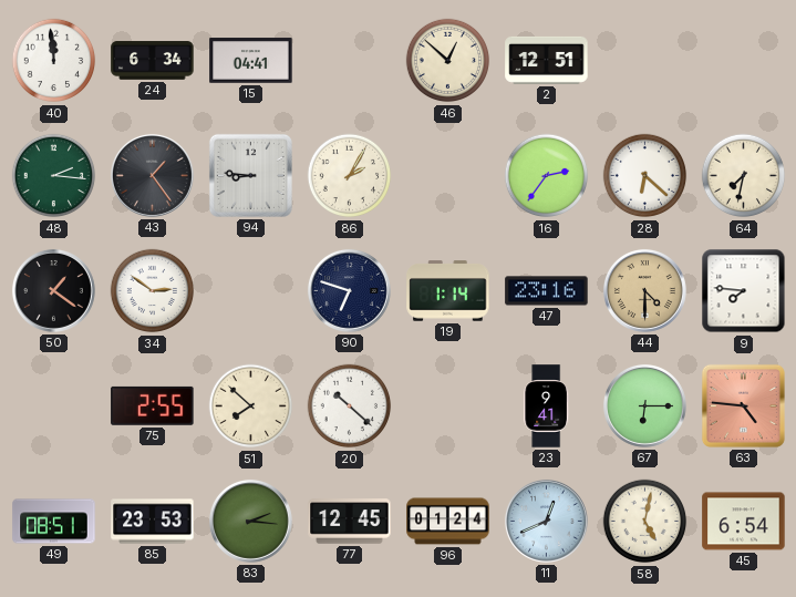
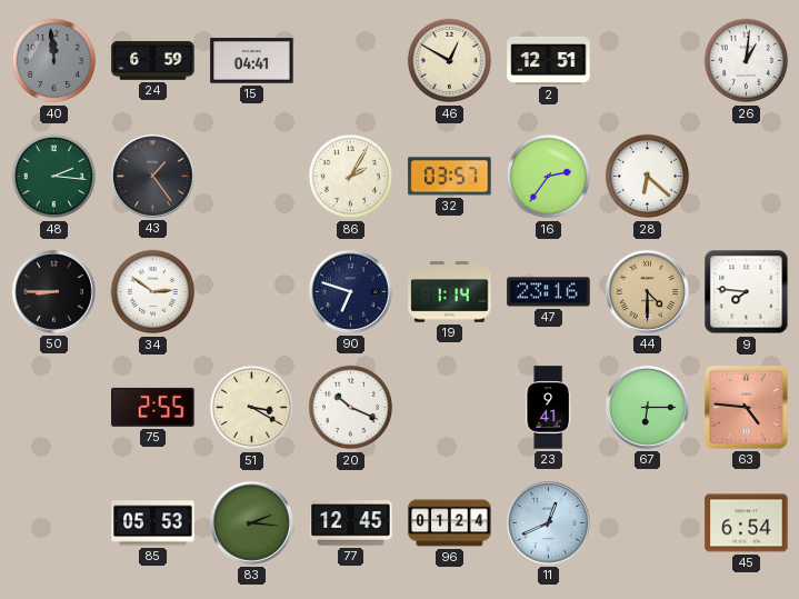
40 dial: white -> grey
24: 6:34 -> 6:59
46: 12:52 -> 12:50
26: none -> 1:01
94: 8:46 -> none
32: none -> 03:57
64: 7:32 -> none
50: 1:21 -> 8:45
51: 7:52 -> 3:20
20: 10:22 -> 10:19
49: 08:51 -> none
85: 23:53 -> 05:53
58: 5:02 -> none
